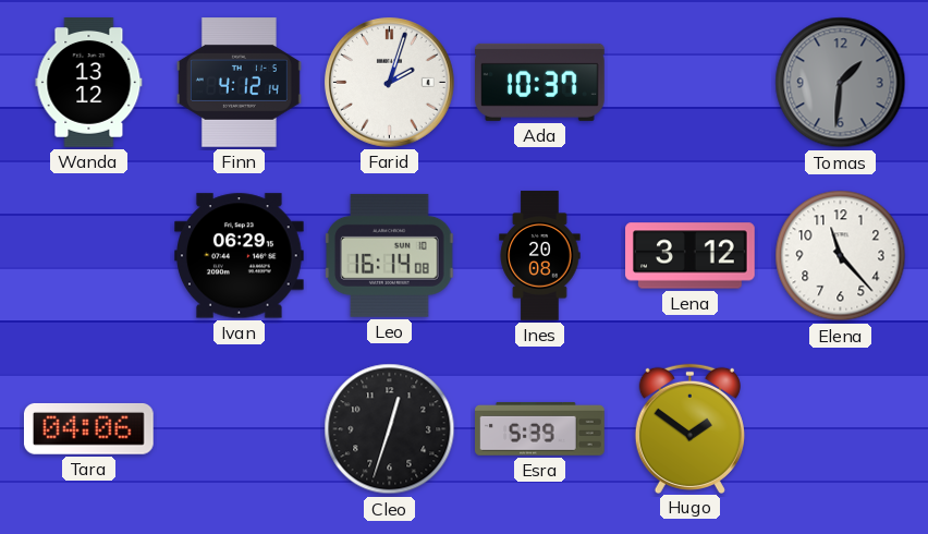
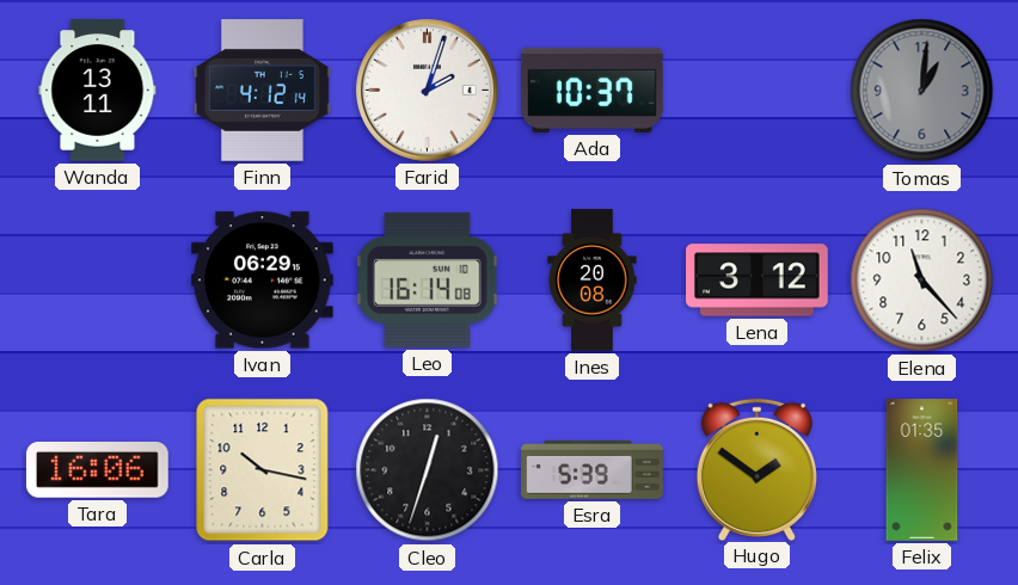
Wanda: 13:12 -> 13:11
Tomas: 1:31 -> 1:01
Tara: 04:06 -> 16:06
Carla: none -> 10:17
Felix: none -> 01:35
